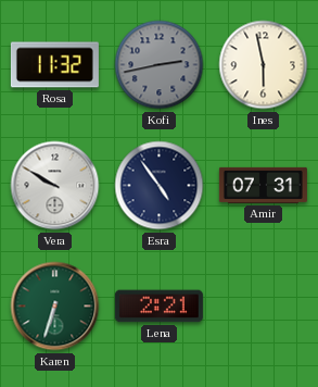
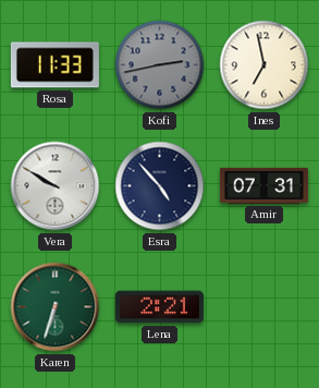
Rosa: 11:32 -> 11:33
Ines: 5:58 -> 6:58
Esra: 4:54 -> 4:53
